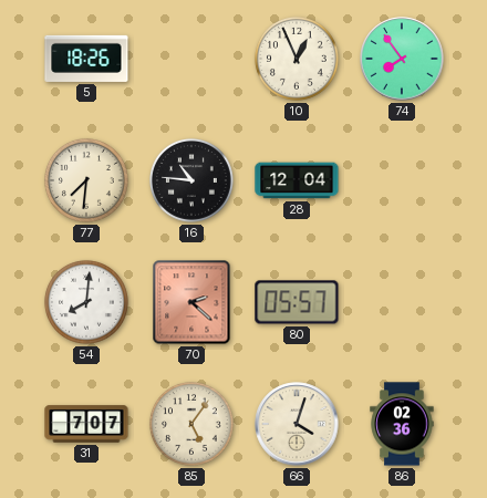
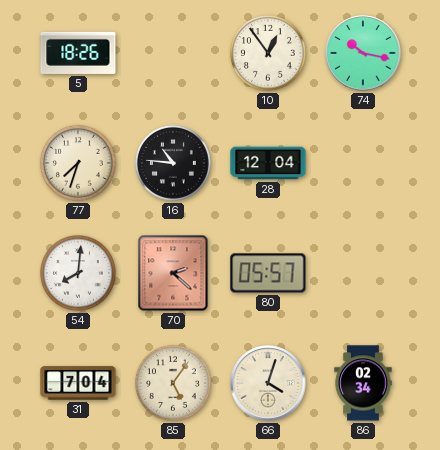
10: 12:56 -> 12:54
74: 7:54 -> 10:17
77: 7:31 -> 7:33
31: 7:07 -> 7:04
86: 02:36 -> 02:34
